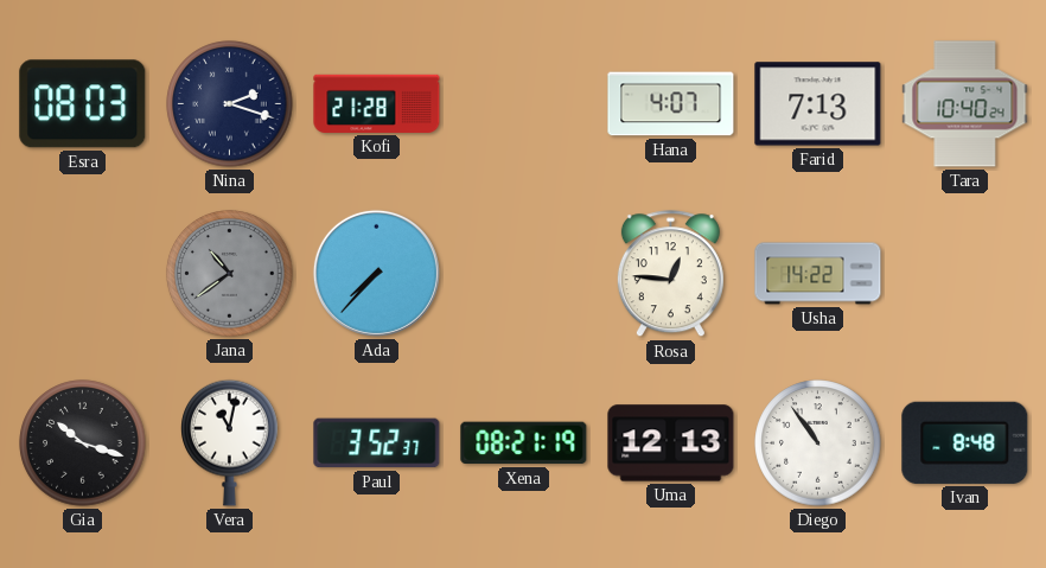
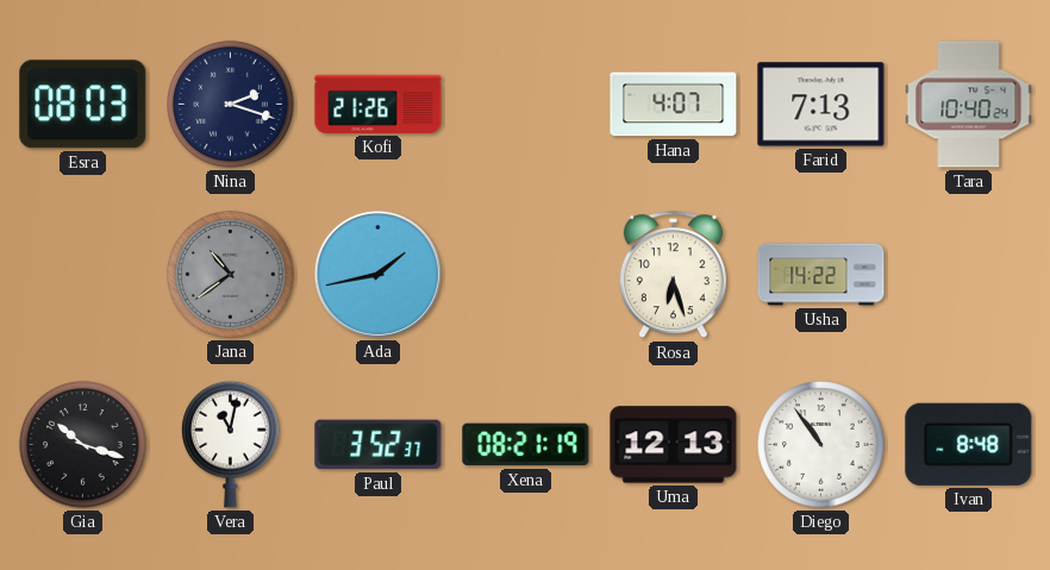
Kofi: 21:28 -> 21:26
Ada: 7:37 -> 1:43
Rosa: 12:46 -> 6:27
